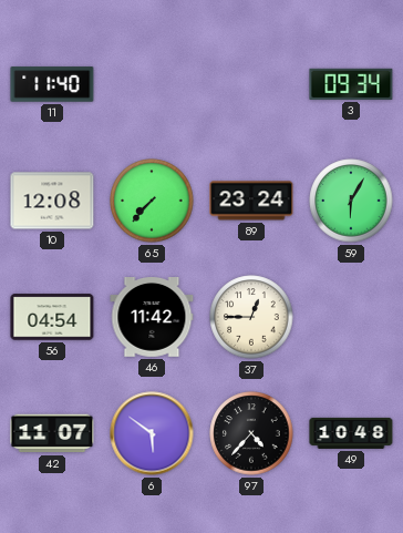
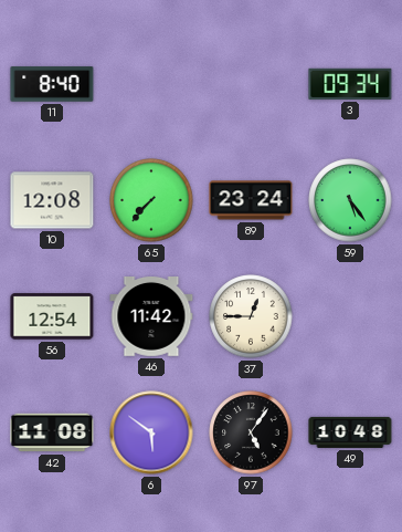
11: 11:40 -> 8:40
59: 6:05 -> 5:24
56: 04:54 -> 12:54
42: 11:07 -> 11:08
97: 4:37 -> 5:06
